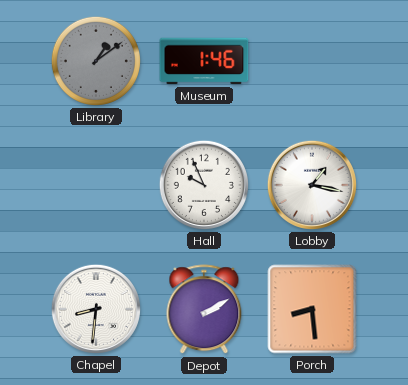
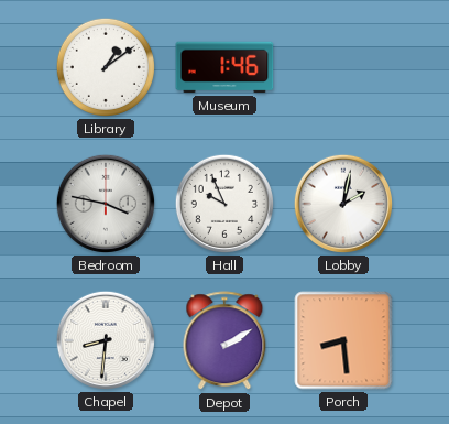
Library dial: grey -> white
Bedroom: none -> 3:47
Lobby: 1:17 -> 2:02
